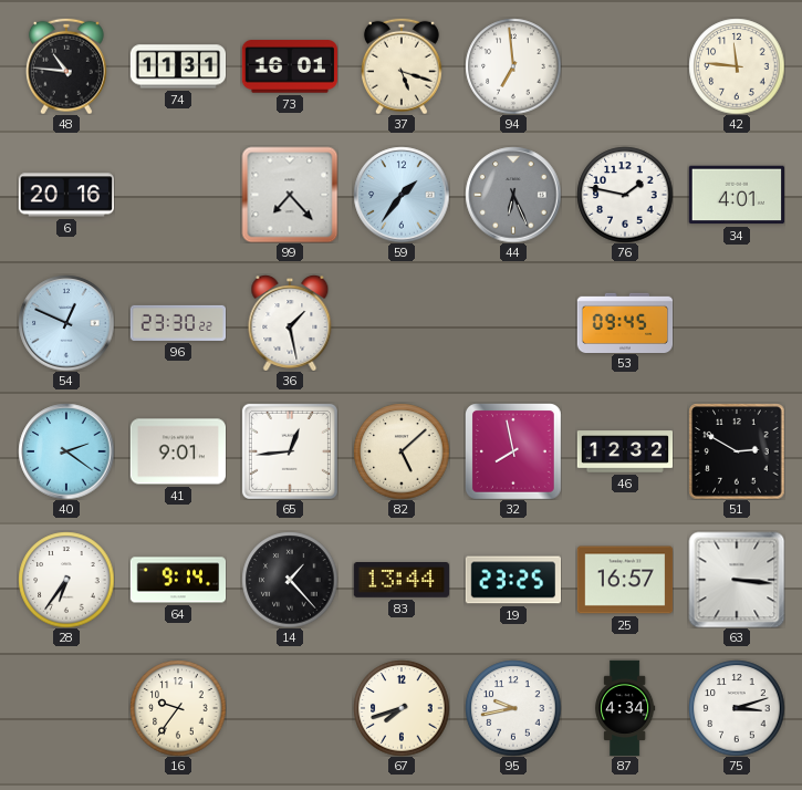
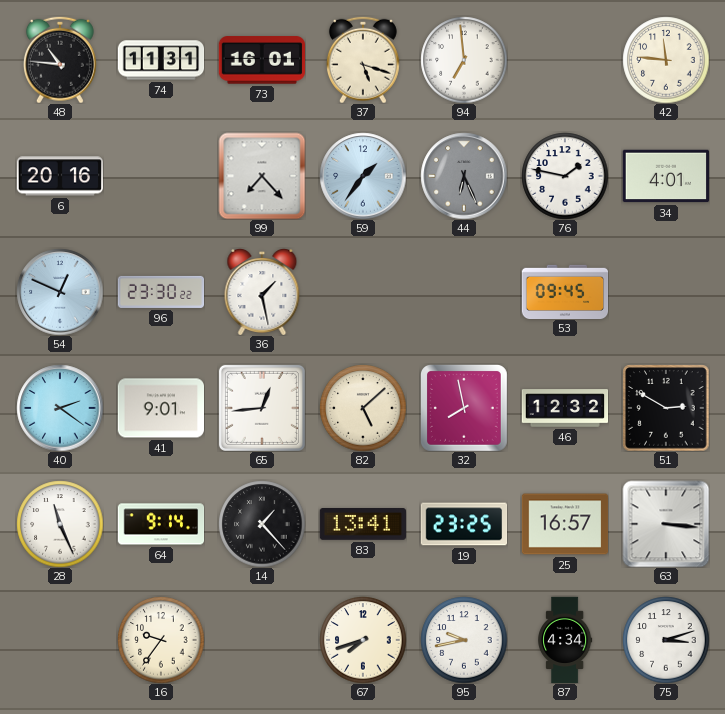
28: 6:36 -> 11:26
83: 13:44 -> 13:41
